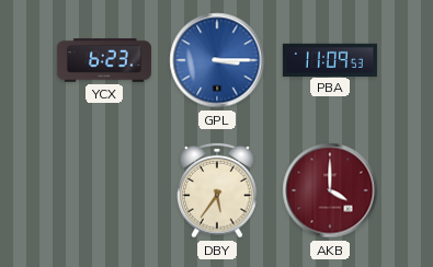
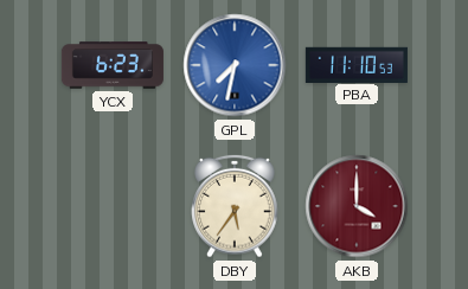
GPL: 3:15 -> 7:32
PBA: 11:09 -> 11:10
